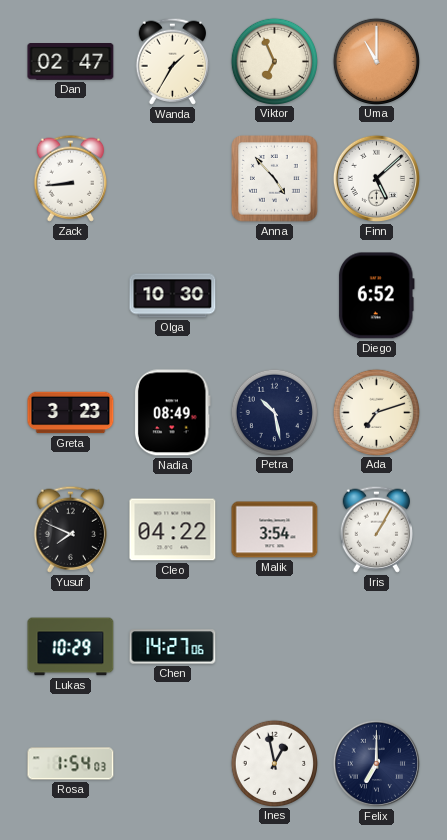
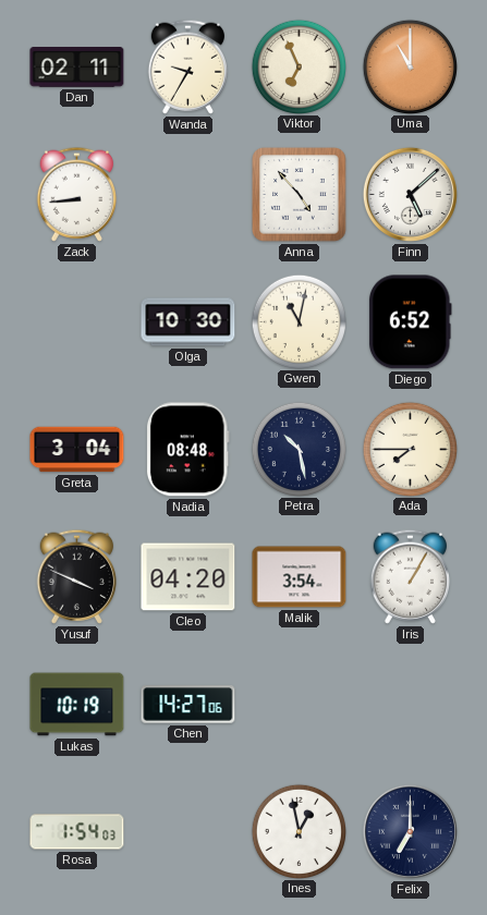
Dan: 02:47 -> 02:11
Wanda: 1:35 -> 9:35
Gwen: none -> 11:02
Greta: 3:23 -> 3:04
Nadia: 08:49 -> 08:48
Ada: 7:12 -> 7:45
Yusuf: 7:49 -> 3:49
Cleo: 04:22 -> 04:20
Lukas: 10:29 -> 10:19
